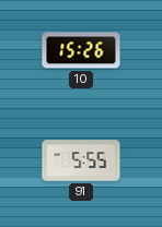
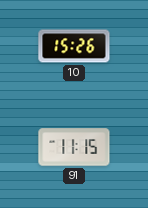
91: 5:55 -> 11:15
